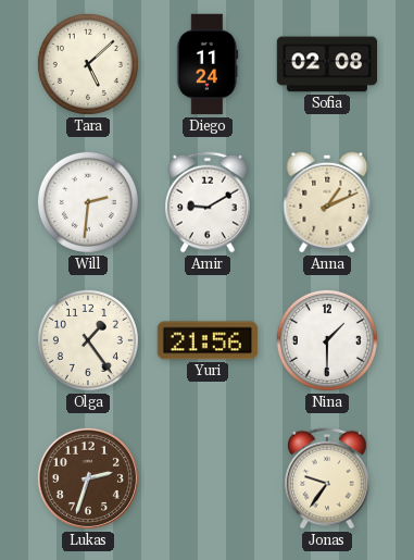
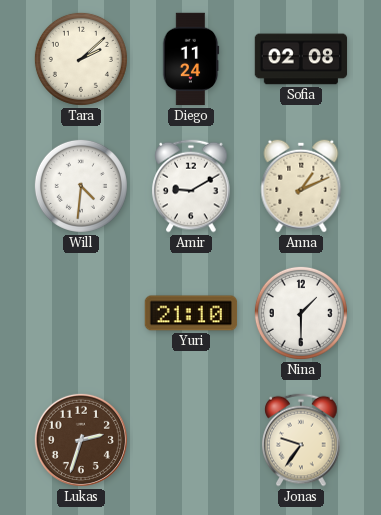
Tara: 5:08 -> 2:08
Will: 2:31 -> 4:31
Olga: 1:24 -> none
Yuri: 21:56 -> 21:10
